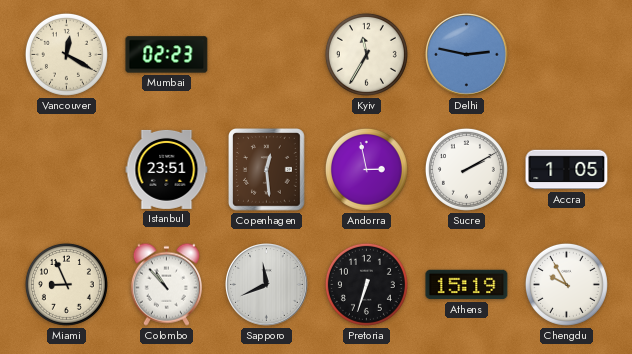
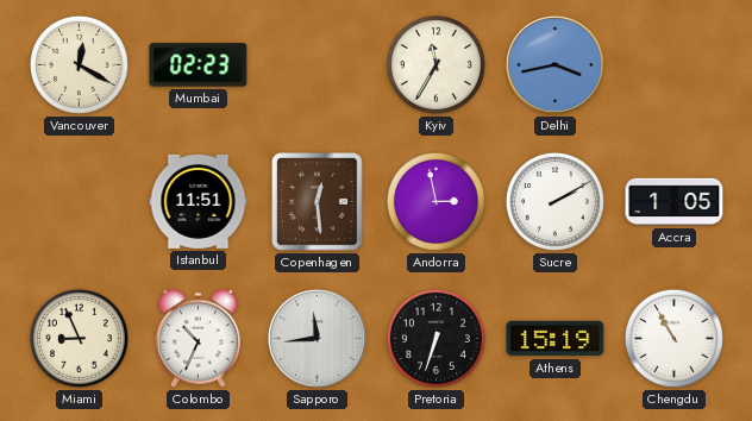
Delhi: 2:47 -> 3:43
Istanbul: 23:51 -> 11:51
Colombo: 10:53 -> 10:34
Sapporo: 11:41 -> 11:44
Chengdu: 9:55 -> 10:55
